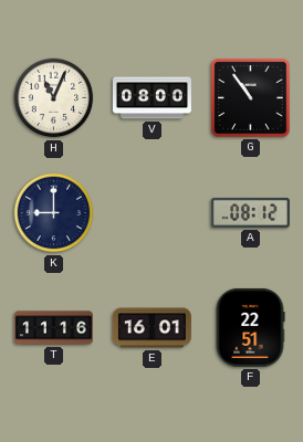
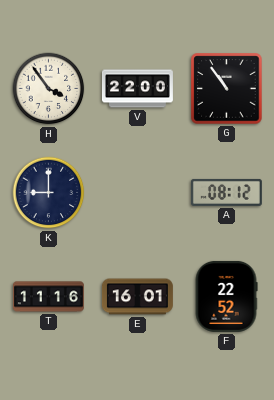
H: 11:04 -> 3:54
V: 08:00 -> 22:00
F: 22:51 -> 22:52
